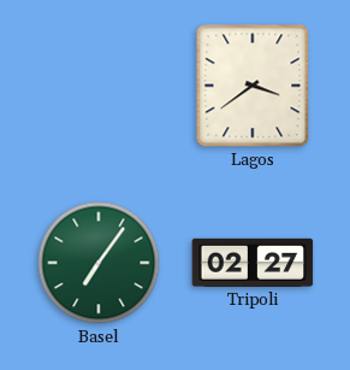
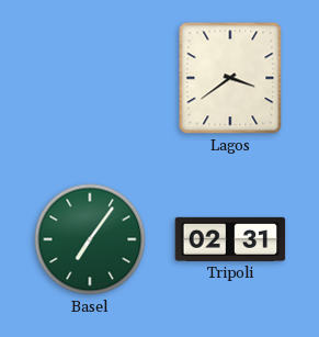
Tripoli: 02:27 -> 02:31
